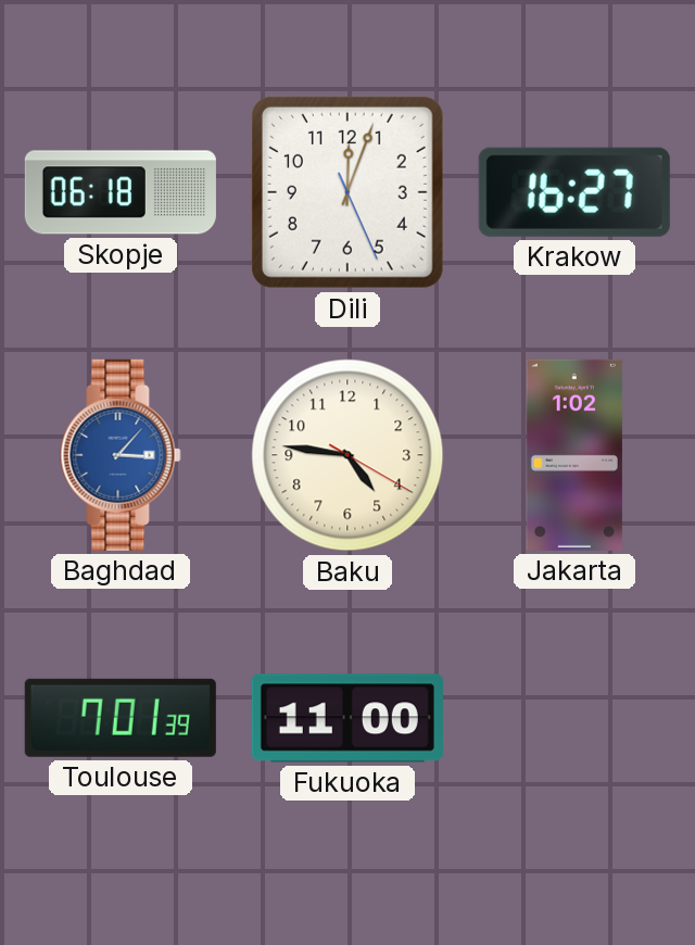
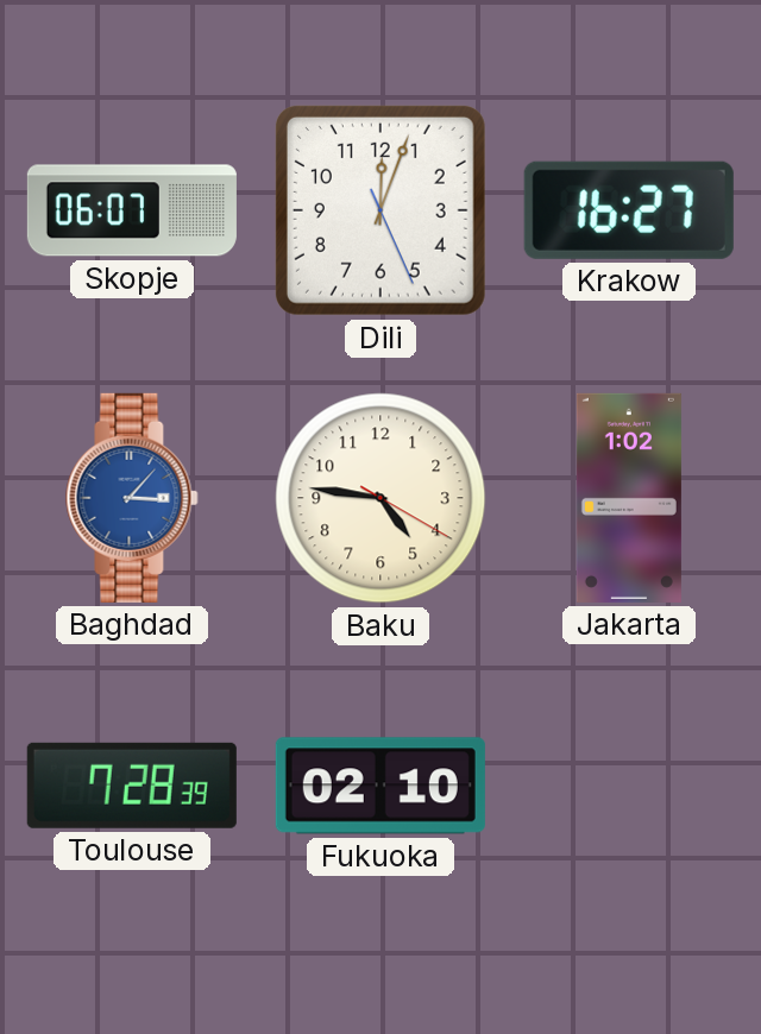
Skopje: 06:18 -> 06:07
Toulouse: 7:01 -> 7:28
Fukuoka: 11:00 -> 02:10
